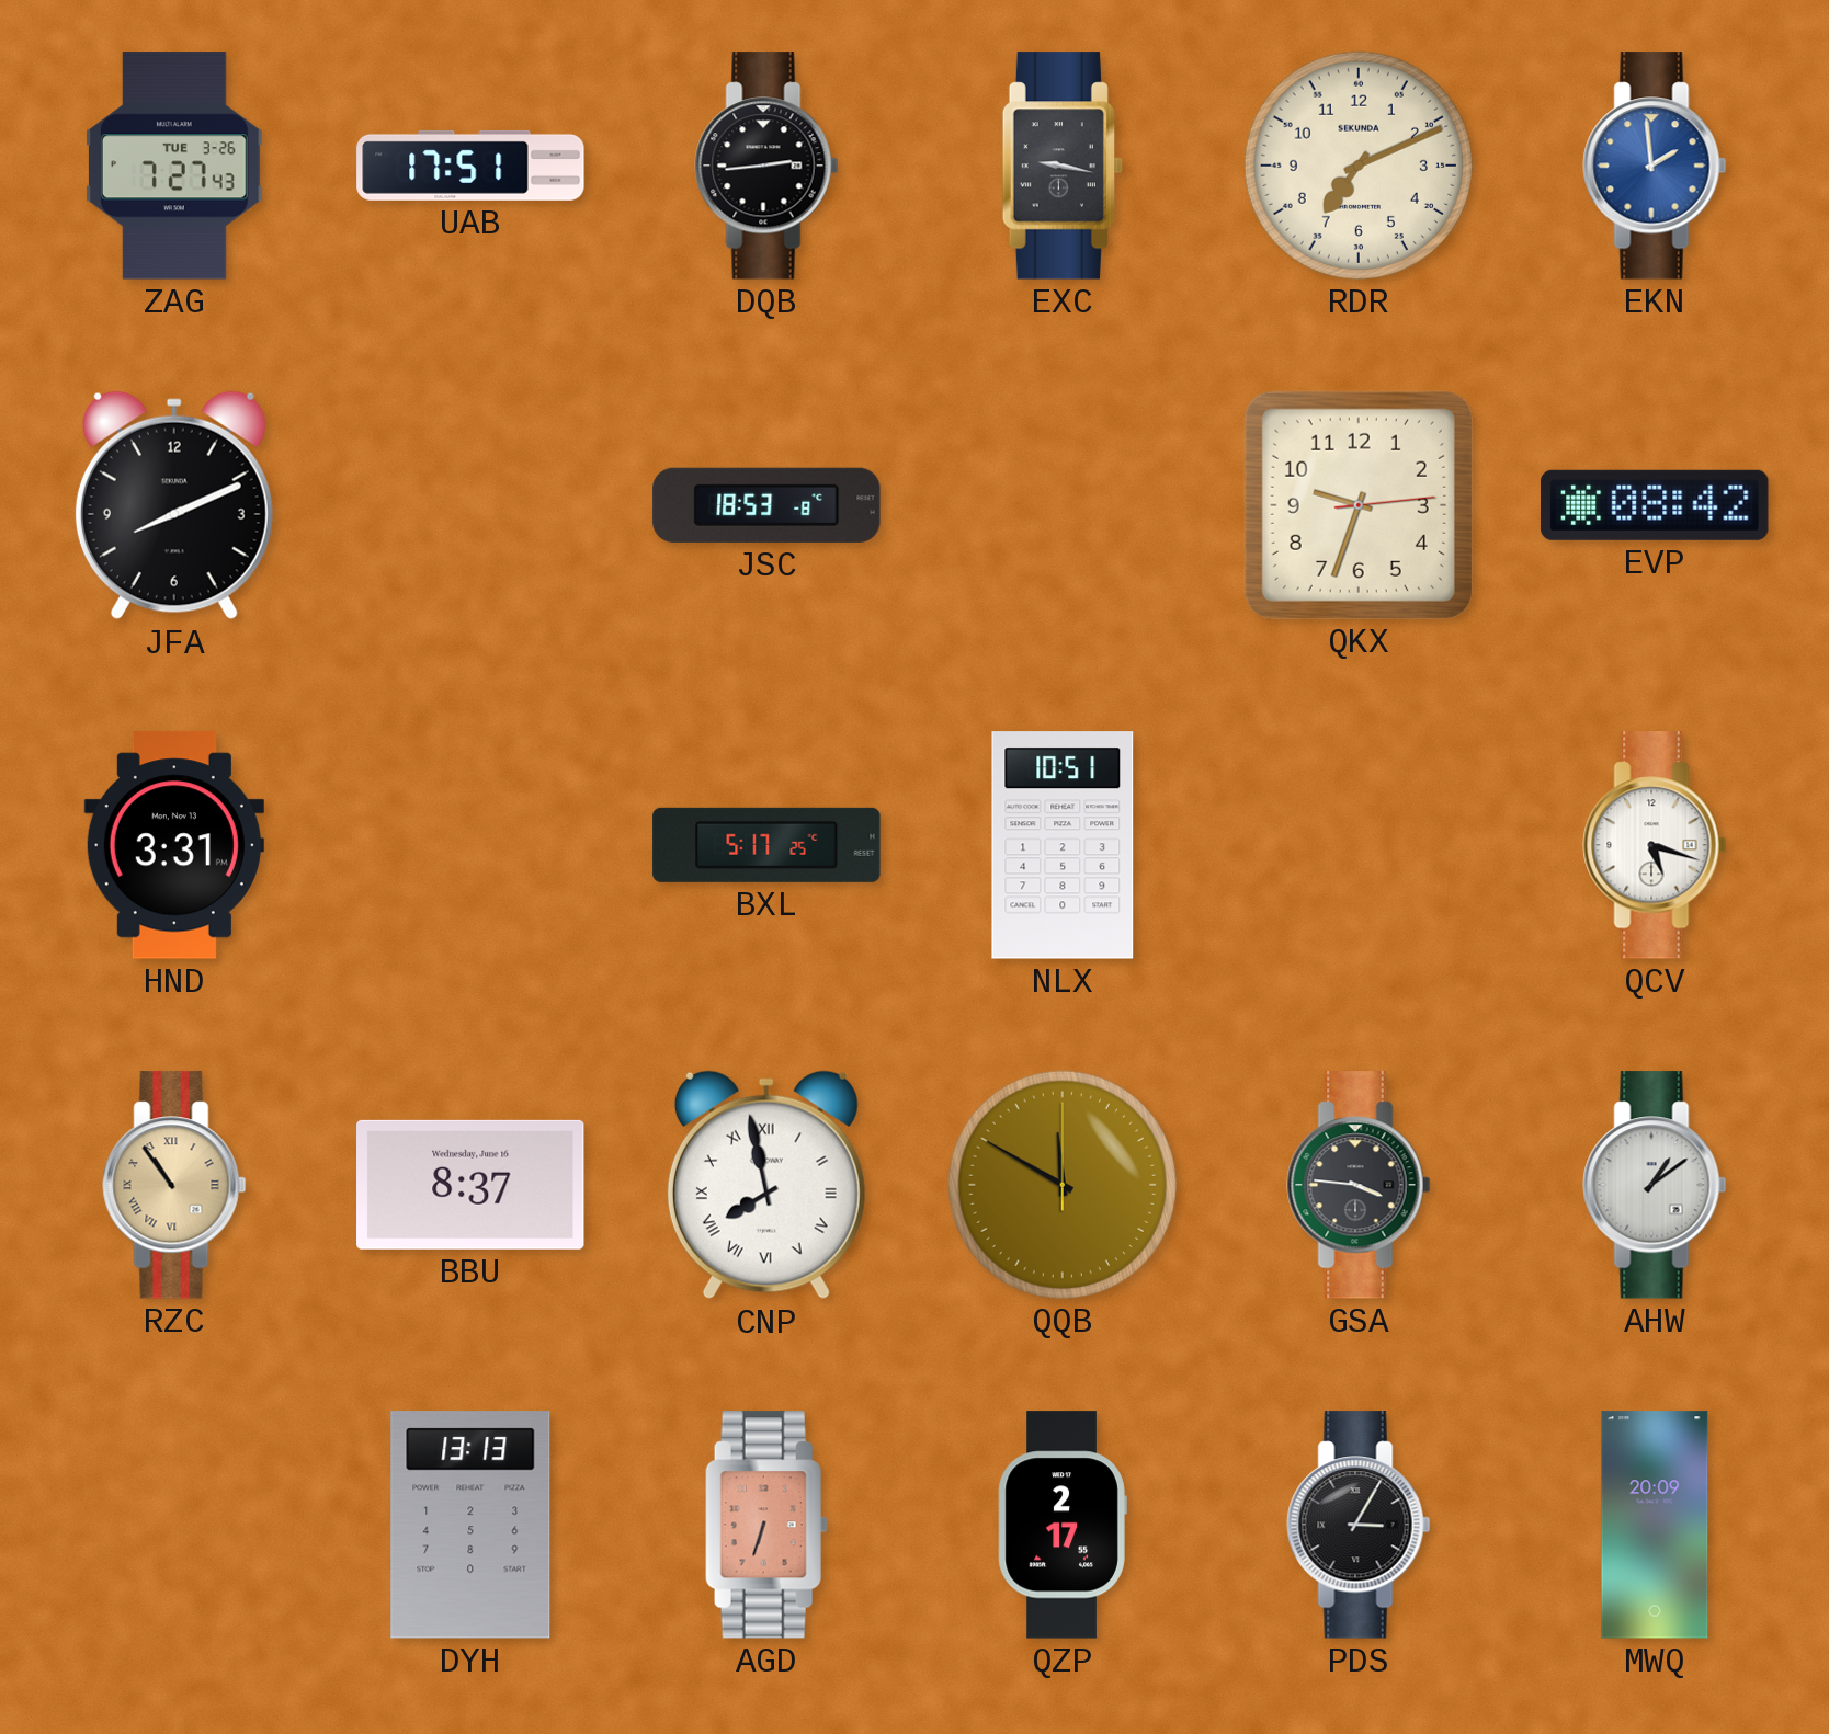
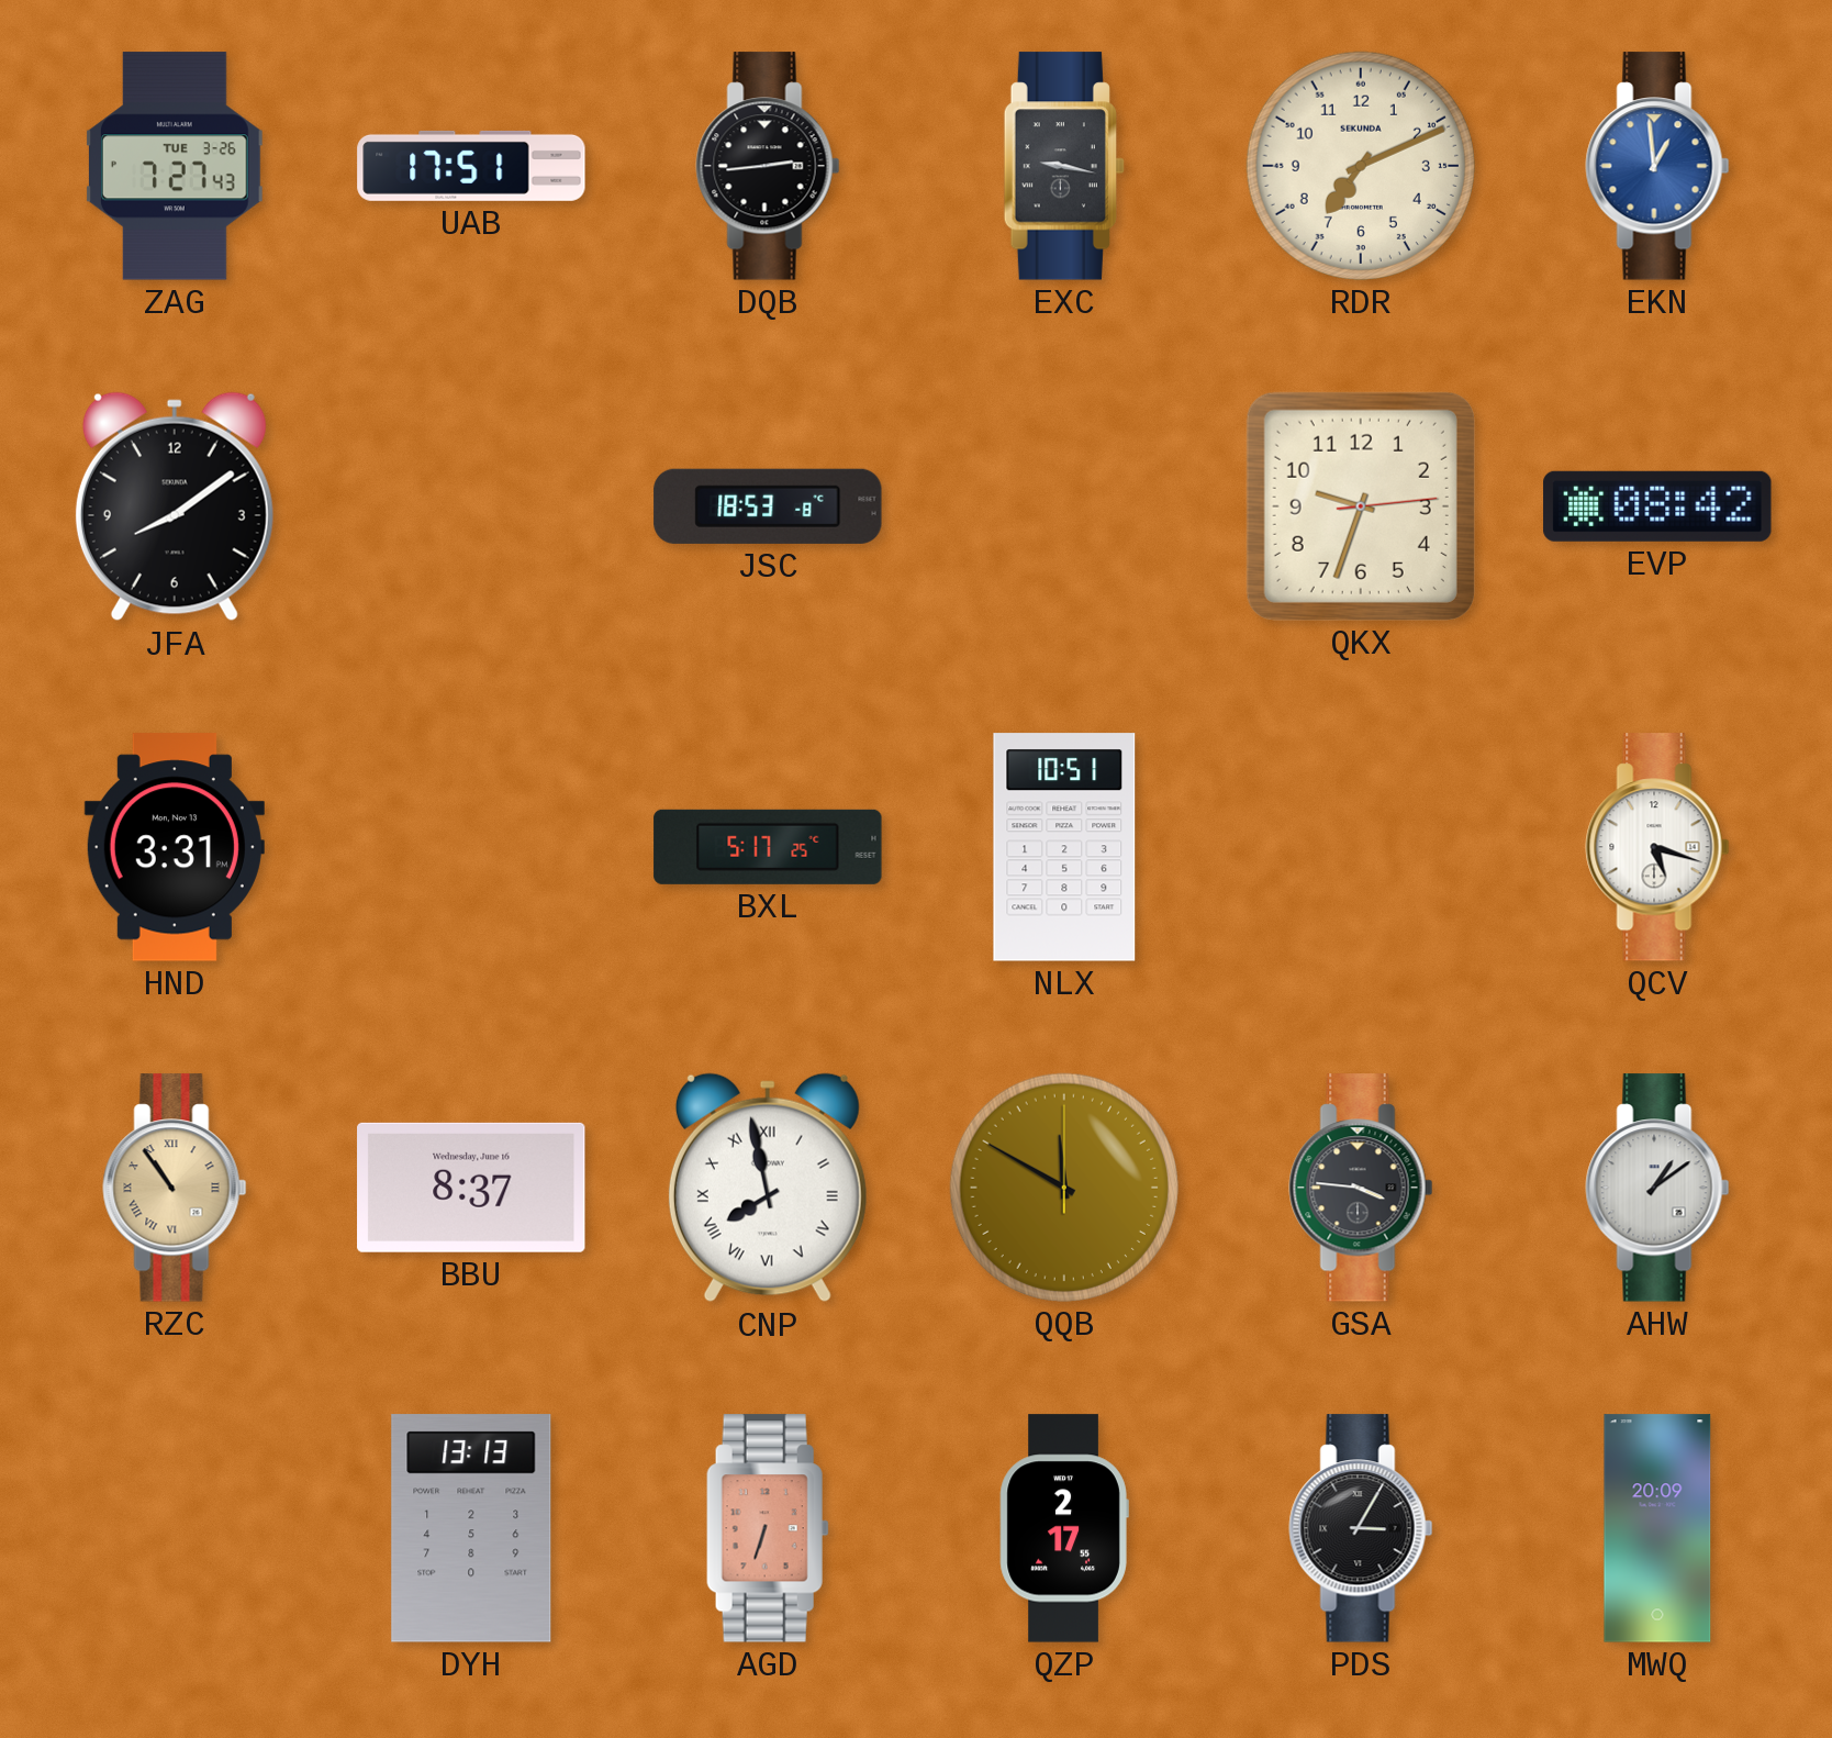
EKN: 1:59 -> 12:59
JFA: 8:11 -> 8:09
